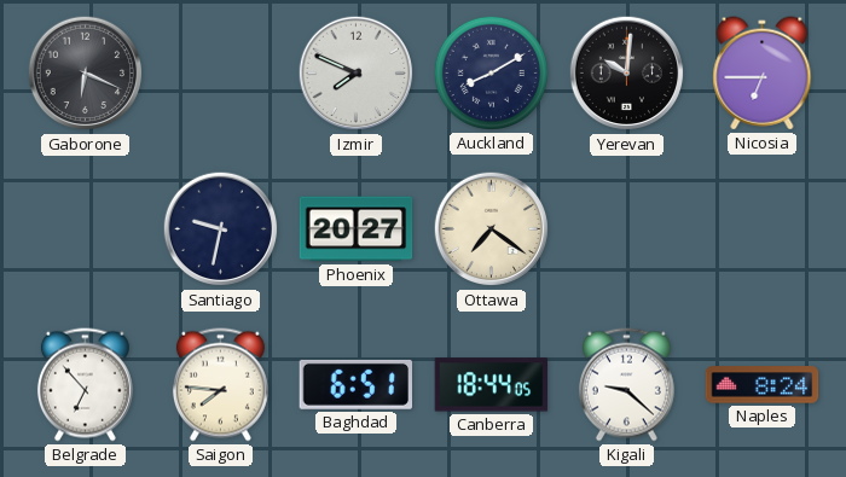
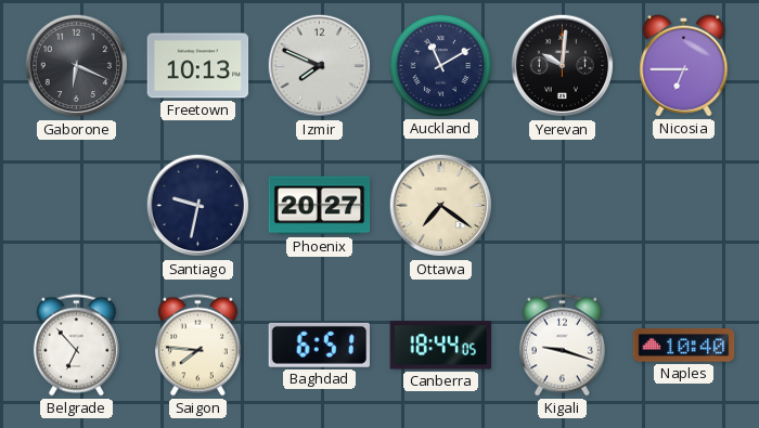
Freetown: none -> 10:13
Auckland: 8:10 -> 11:10
Kigali: 9:22 -> 9:18
Naples: 8:24 -> 10:40
